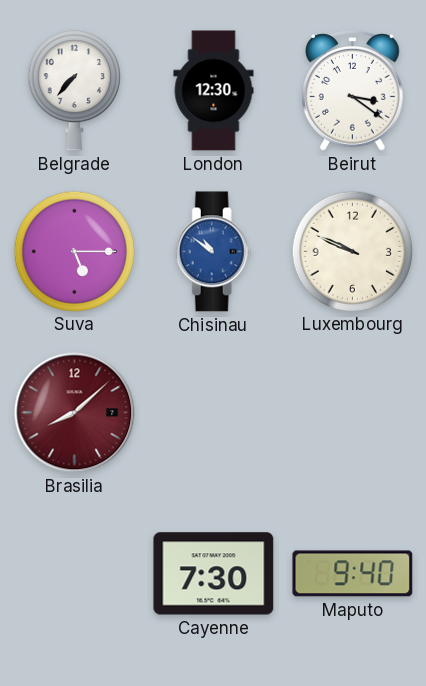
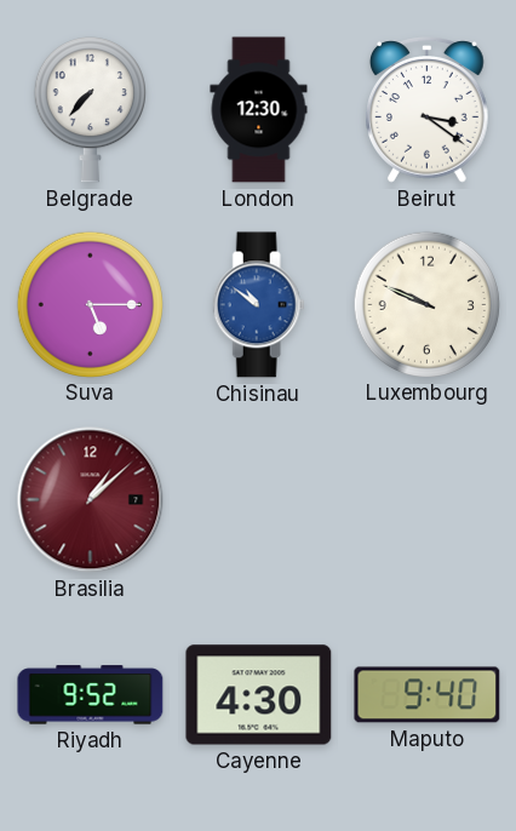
Brasilia: 8:08 -> 1:08
Riyadh: none -> 9:52
Cayenne: 7:30 -> 4:30
